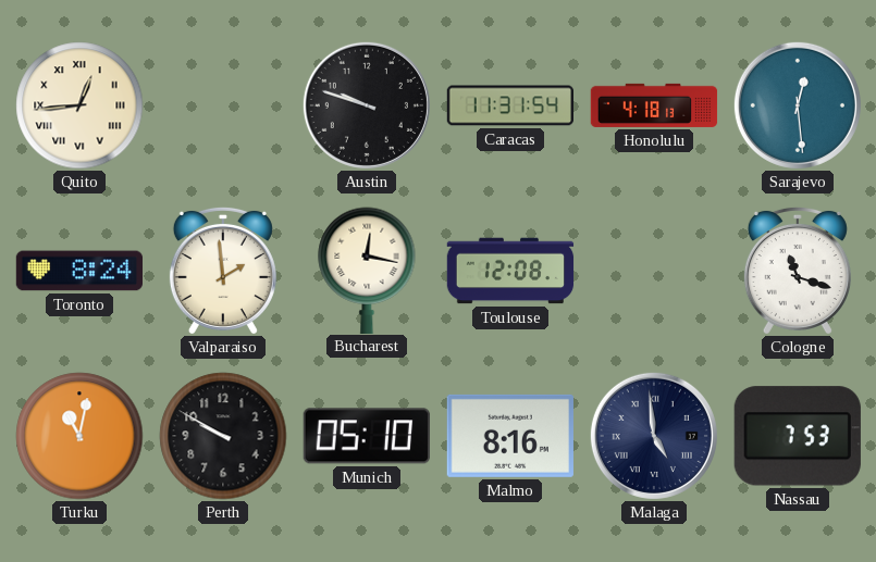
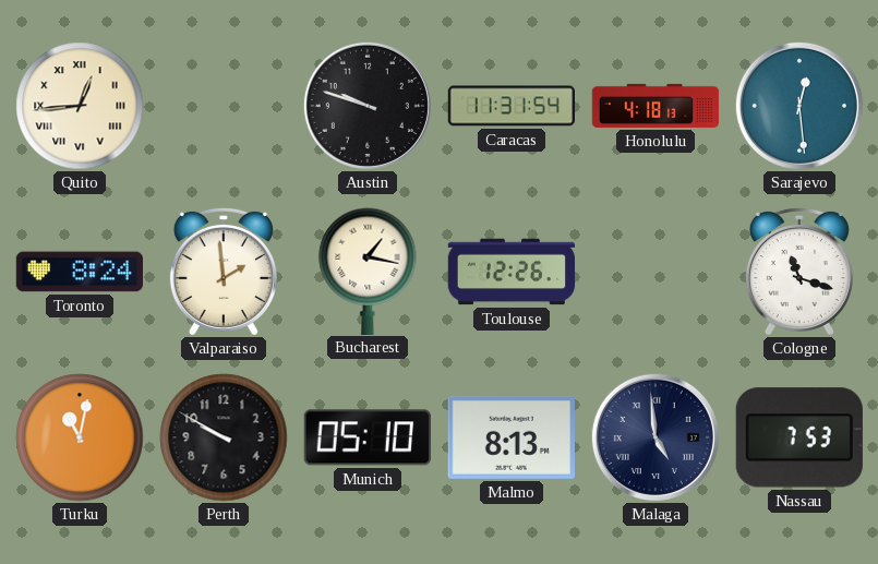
Bucharest: 12:17 -> 1:17
Toulouse: 12:08 -> 12:26
Malmo: 8:16 -> 8:13
